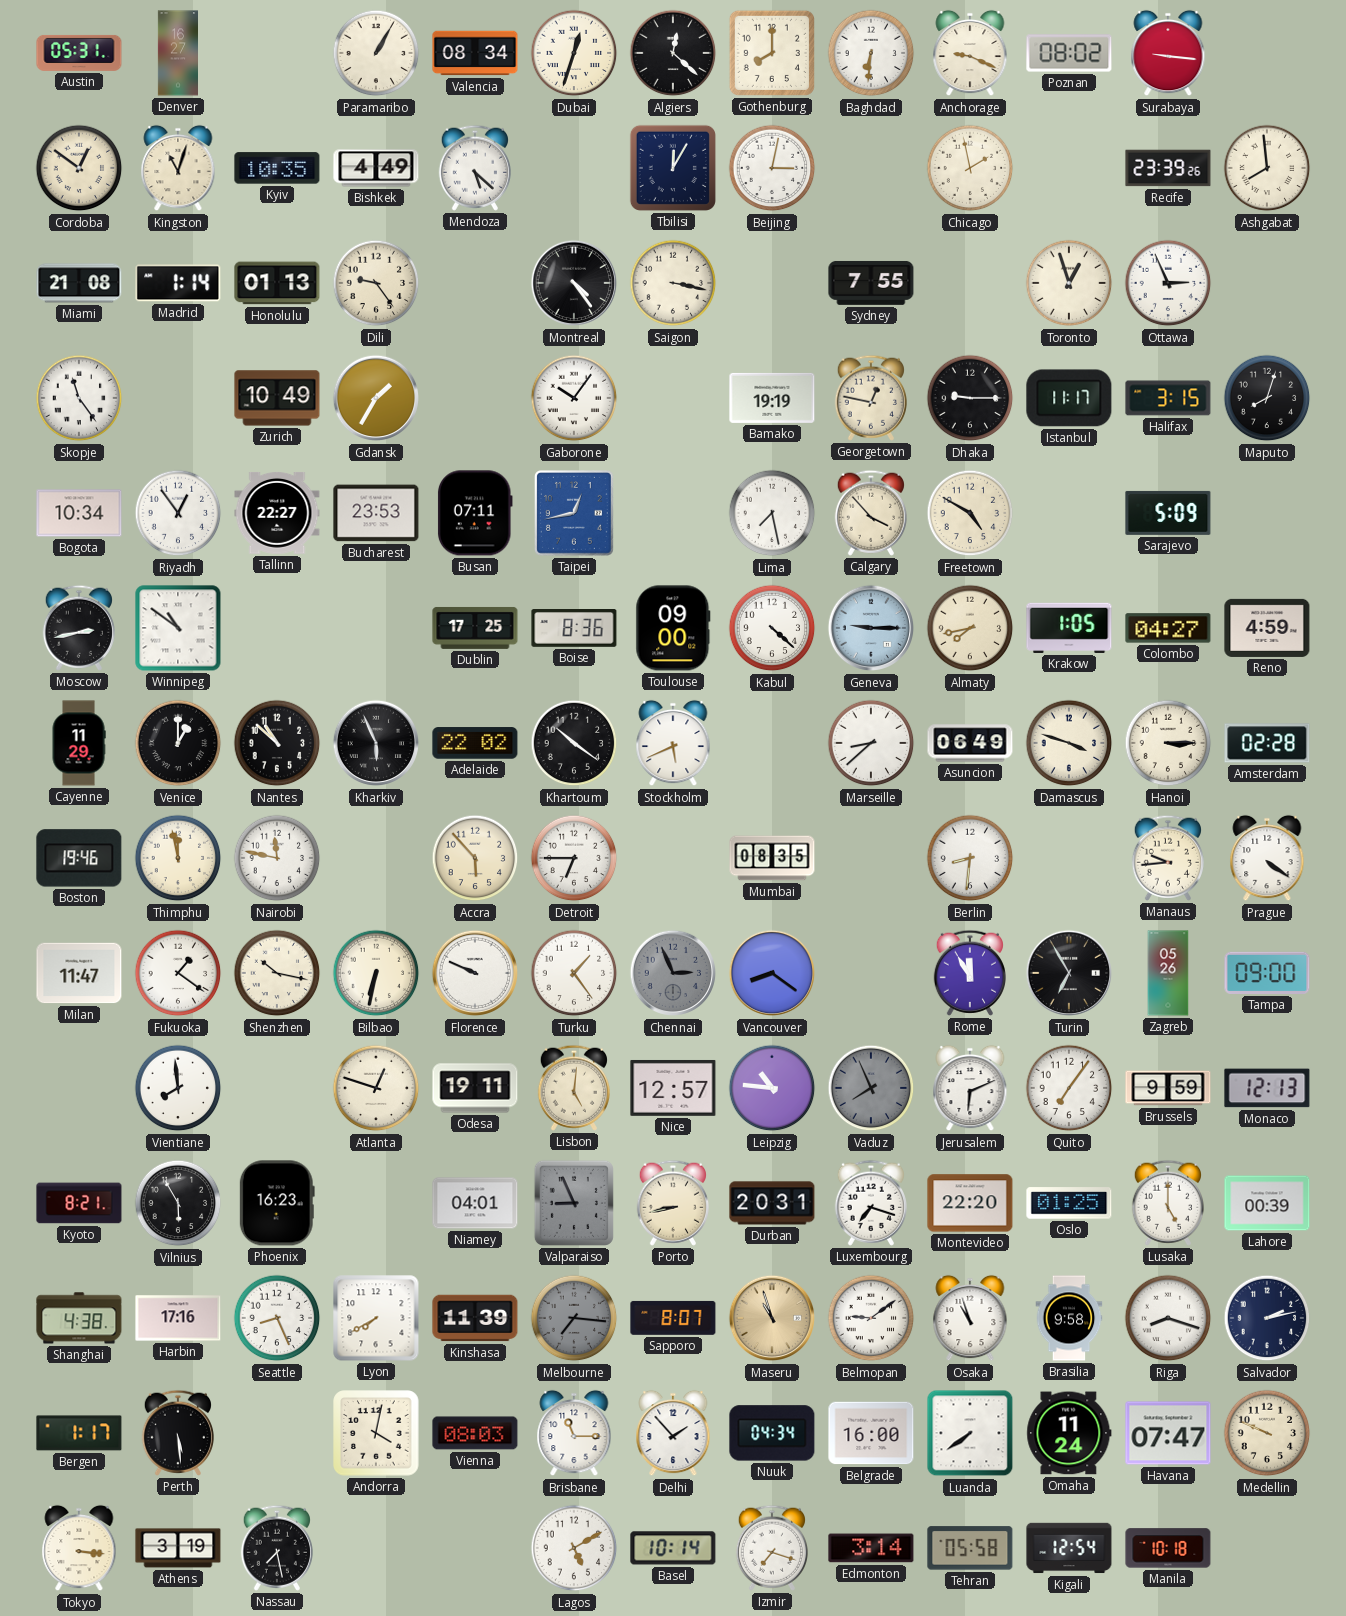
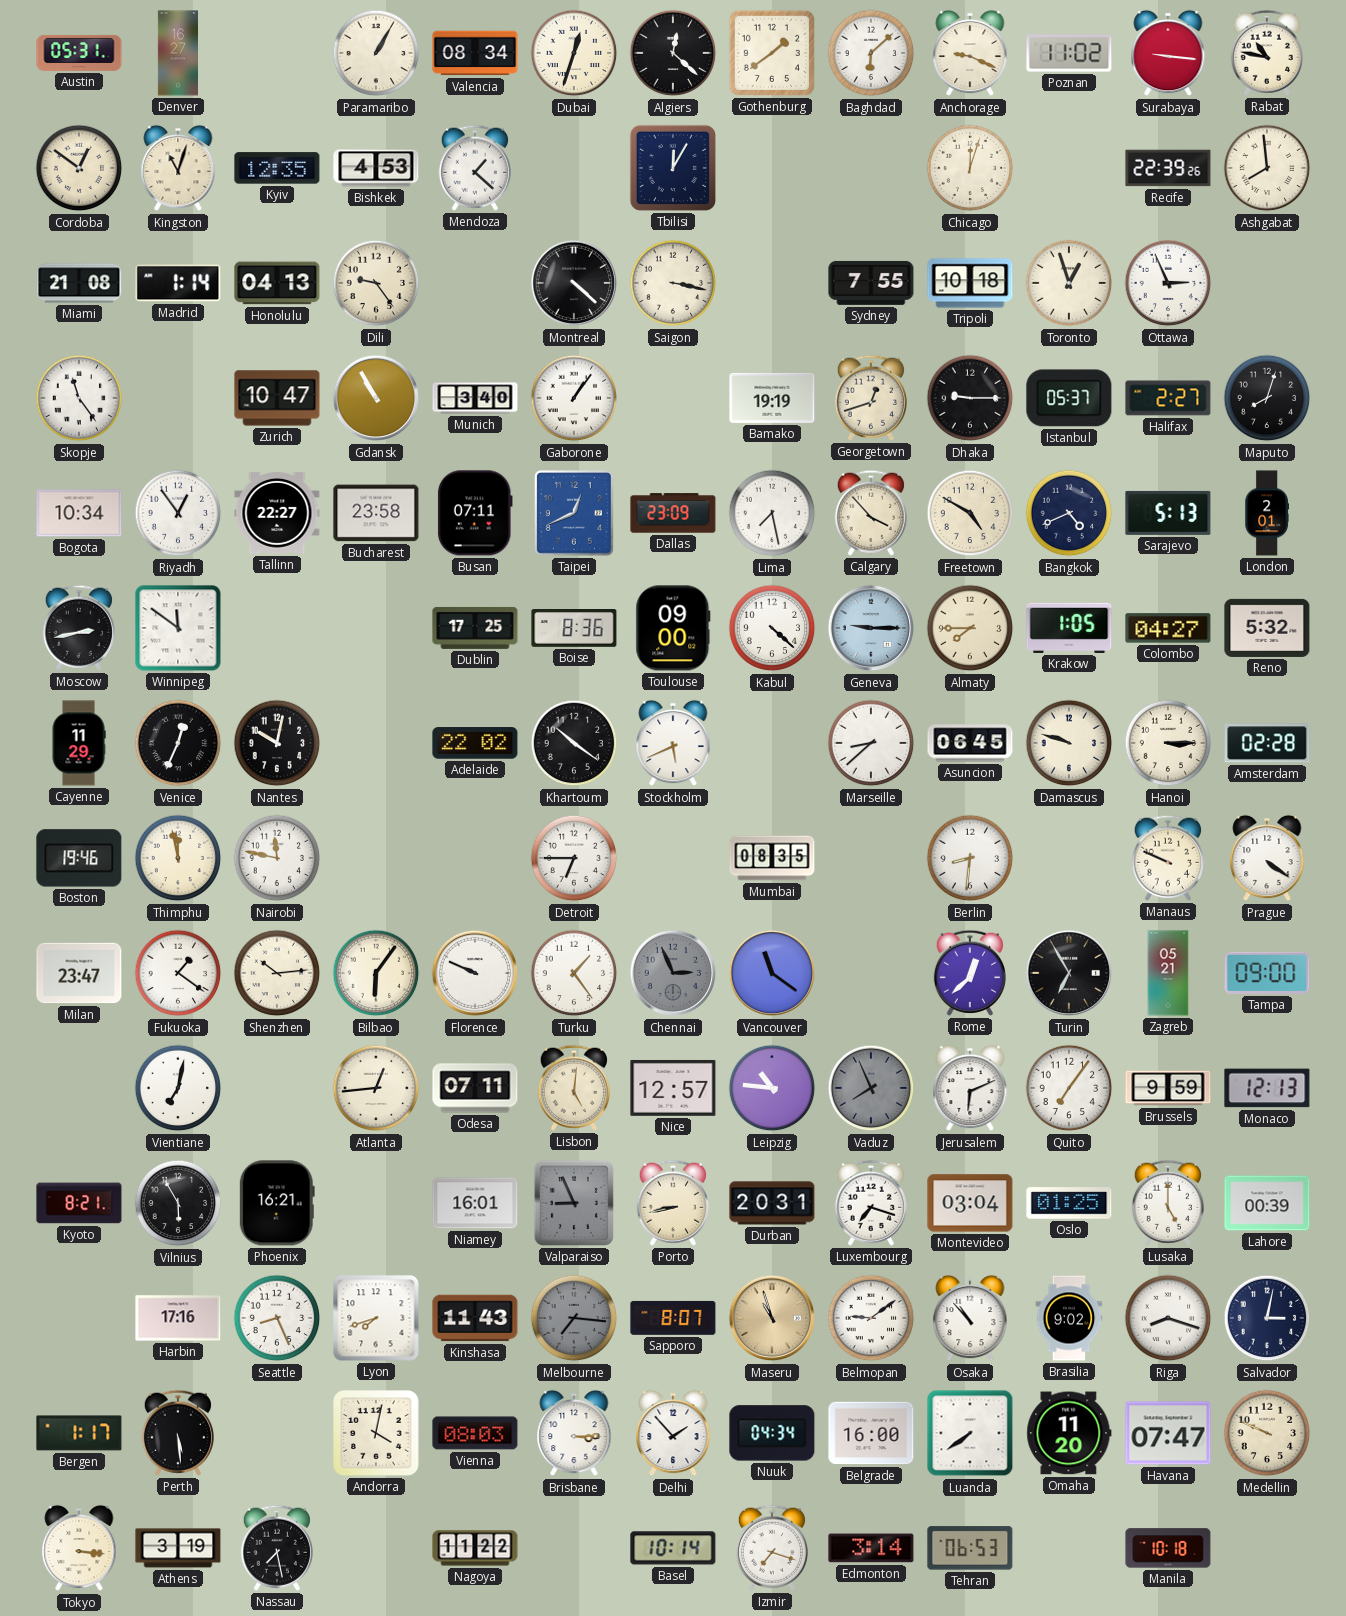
Gothenburg: 8:00 -> 1:39
Baghdad: 6:31 -> 6:08
Poznan: 08:02 -> 11:02
Rabat: none -> 10:47
Kyiv: 10:35 -> 12:35
Bishkek: 4:49 -> 4:53
Mendoza: 5:22 -> 1:22
Beijing: 3:02 -> none
Chicago: 1:58 -> 12:03
Recife: 23:39 -> 22:39
Honolulu: 01:13 -> 04:13
Montreal: 4:24 -> 4:22
Tripoli: none -> 10:18
Zurich: 10:49 -> 10:47
Gdansk: 1:35 -> 10:55
Munich: none -> 3:40
Gaborone: 10:06 -> 1:06
Georgetown: 12:47 -> 12:42
Istanbul: 11:17 -> 05:37
Halifax: 3:15 -> 2:27
Bucharest: 23:53 -> 23:58
Taipei: 12:43 -> 12:41
Dallas: none -> 23:09
Bangkok: none -> 4:41
Sarajevo: 5:09 -> 5:13
London: none -> 2:01
Winnipeg: 10:51 -> 11:51
Almaty: 7:43 -> 7:45
Reno: 4:59 -> 5:32
Venice: 1:00 -> 12:34
Nantes: 10:52 -> 10:02
Kharkiv: 5:56 -> none
Asuncion: 06:49 -> 06:45
Damascus: 3:48 -> 9:48
Accra: 5:53 -> none
Manaus: 9:44 -> 9:49
Milan: 11:47 -> 23:47
Shenzhen: 10:17 -> 10:14
Bilbao: 6:32 -> 6:06
Vancouver: 8:21 -> 11:21
Rome: 11:55 -> 12:38
Zagreb: 05:26 -> 05:21
Vientiane: 7:59 -> 7:02
Atlanta: 12:48 -> 12:44
Odesa: 19:11 -> 07:11
Phoenix: 16:23 -> 16:21
Niamey: 04:01 -> 16:01
Montevideo: 22:20 -> 03:04
Shanghai: 4:38 -> none
Lyon: 7:40 -> 7:42
Kinshasa: 11:39 -> 11:43
Osaka: 10:57 -> 10:53
Brasilia: 9:58 -> 9:02
Salvador: 2:13 -> 3:02
Brisbane: 11:15 -> 3:15
Omaha: 11:24 -> 11:20
Nagoya: none -> 11:22
Lagos: 5:10 -> none
Tehran: 05:58 -> 06:53
Kigali: 12:54 -> none
